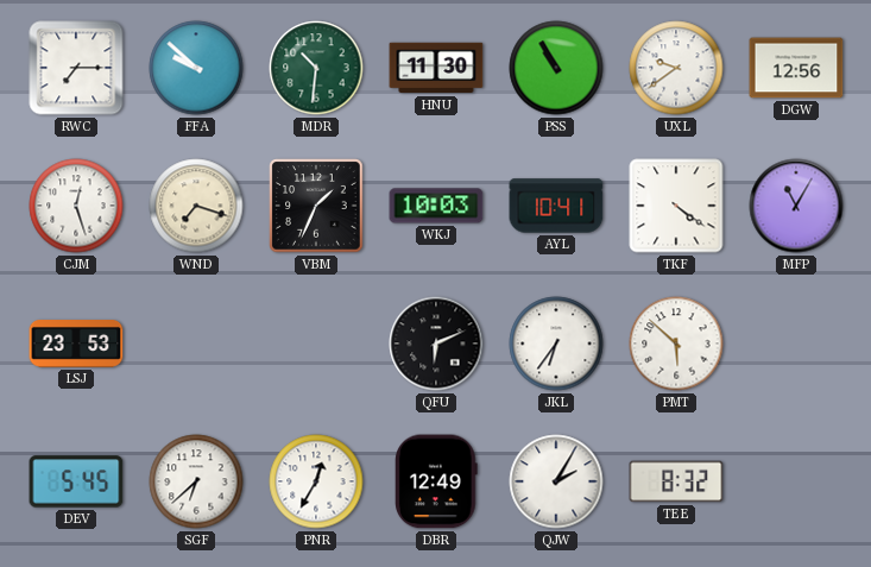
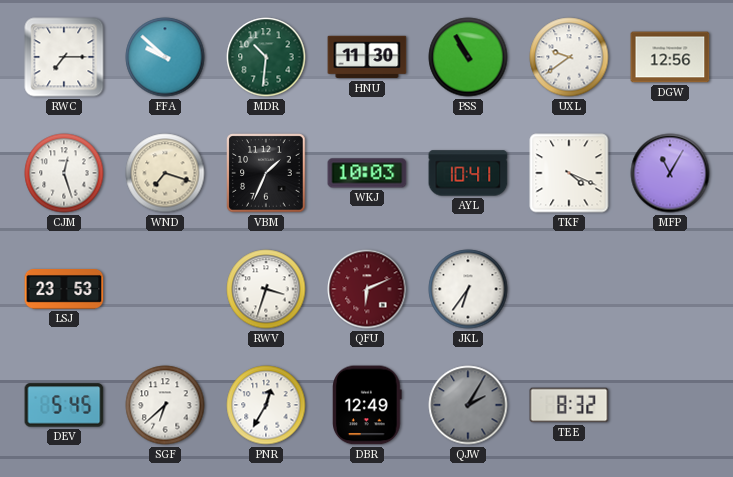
TKF: 4:21 -> 4:19
RWV: none -> 3:33
QFU dial: black -> burgundy
PMT: 5:52 -> none
QJW dial: white -> grey
